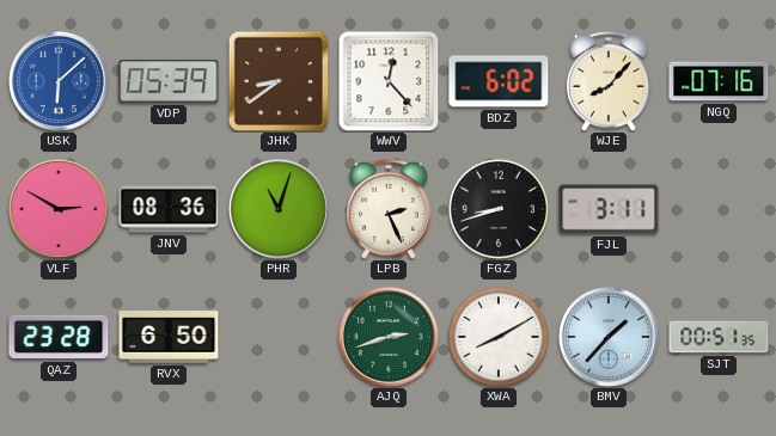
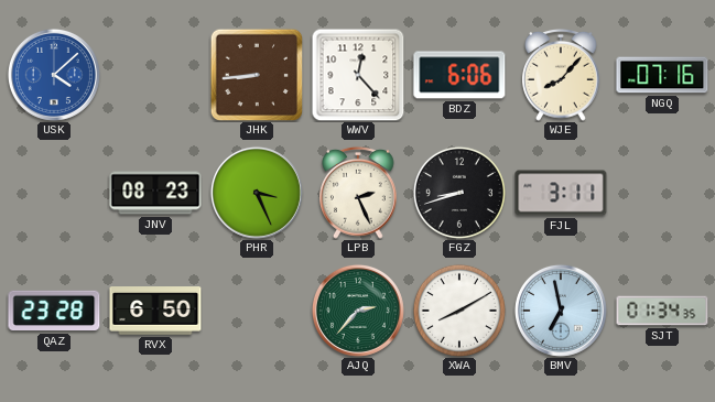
USK: 6:08 -> 4:08
VDP: 05:39 -> none
JHK: 8:39 -> 8:44
BDZ: 6:02 -> 6:06
VLF: 2:50 -> none
JNV: 08:36 -> 08:23
PHR: 11:03 -> 3:26
AJQ: 2:42 -> 2:37
BMV: 1:37 -> 6:58
SJT: 00:51 -> 01:34
